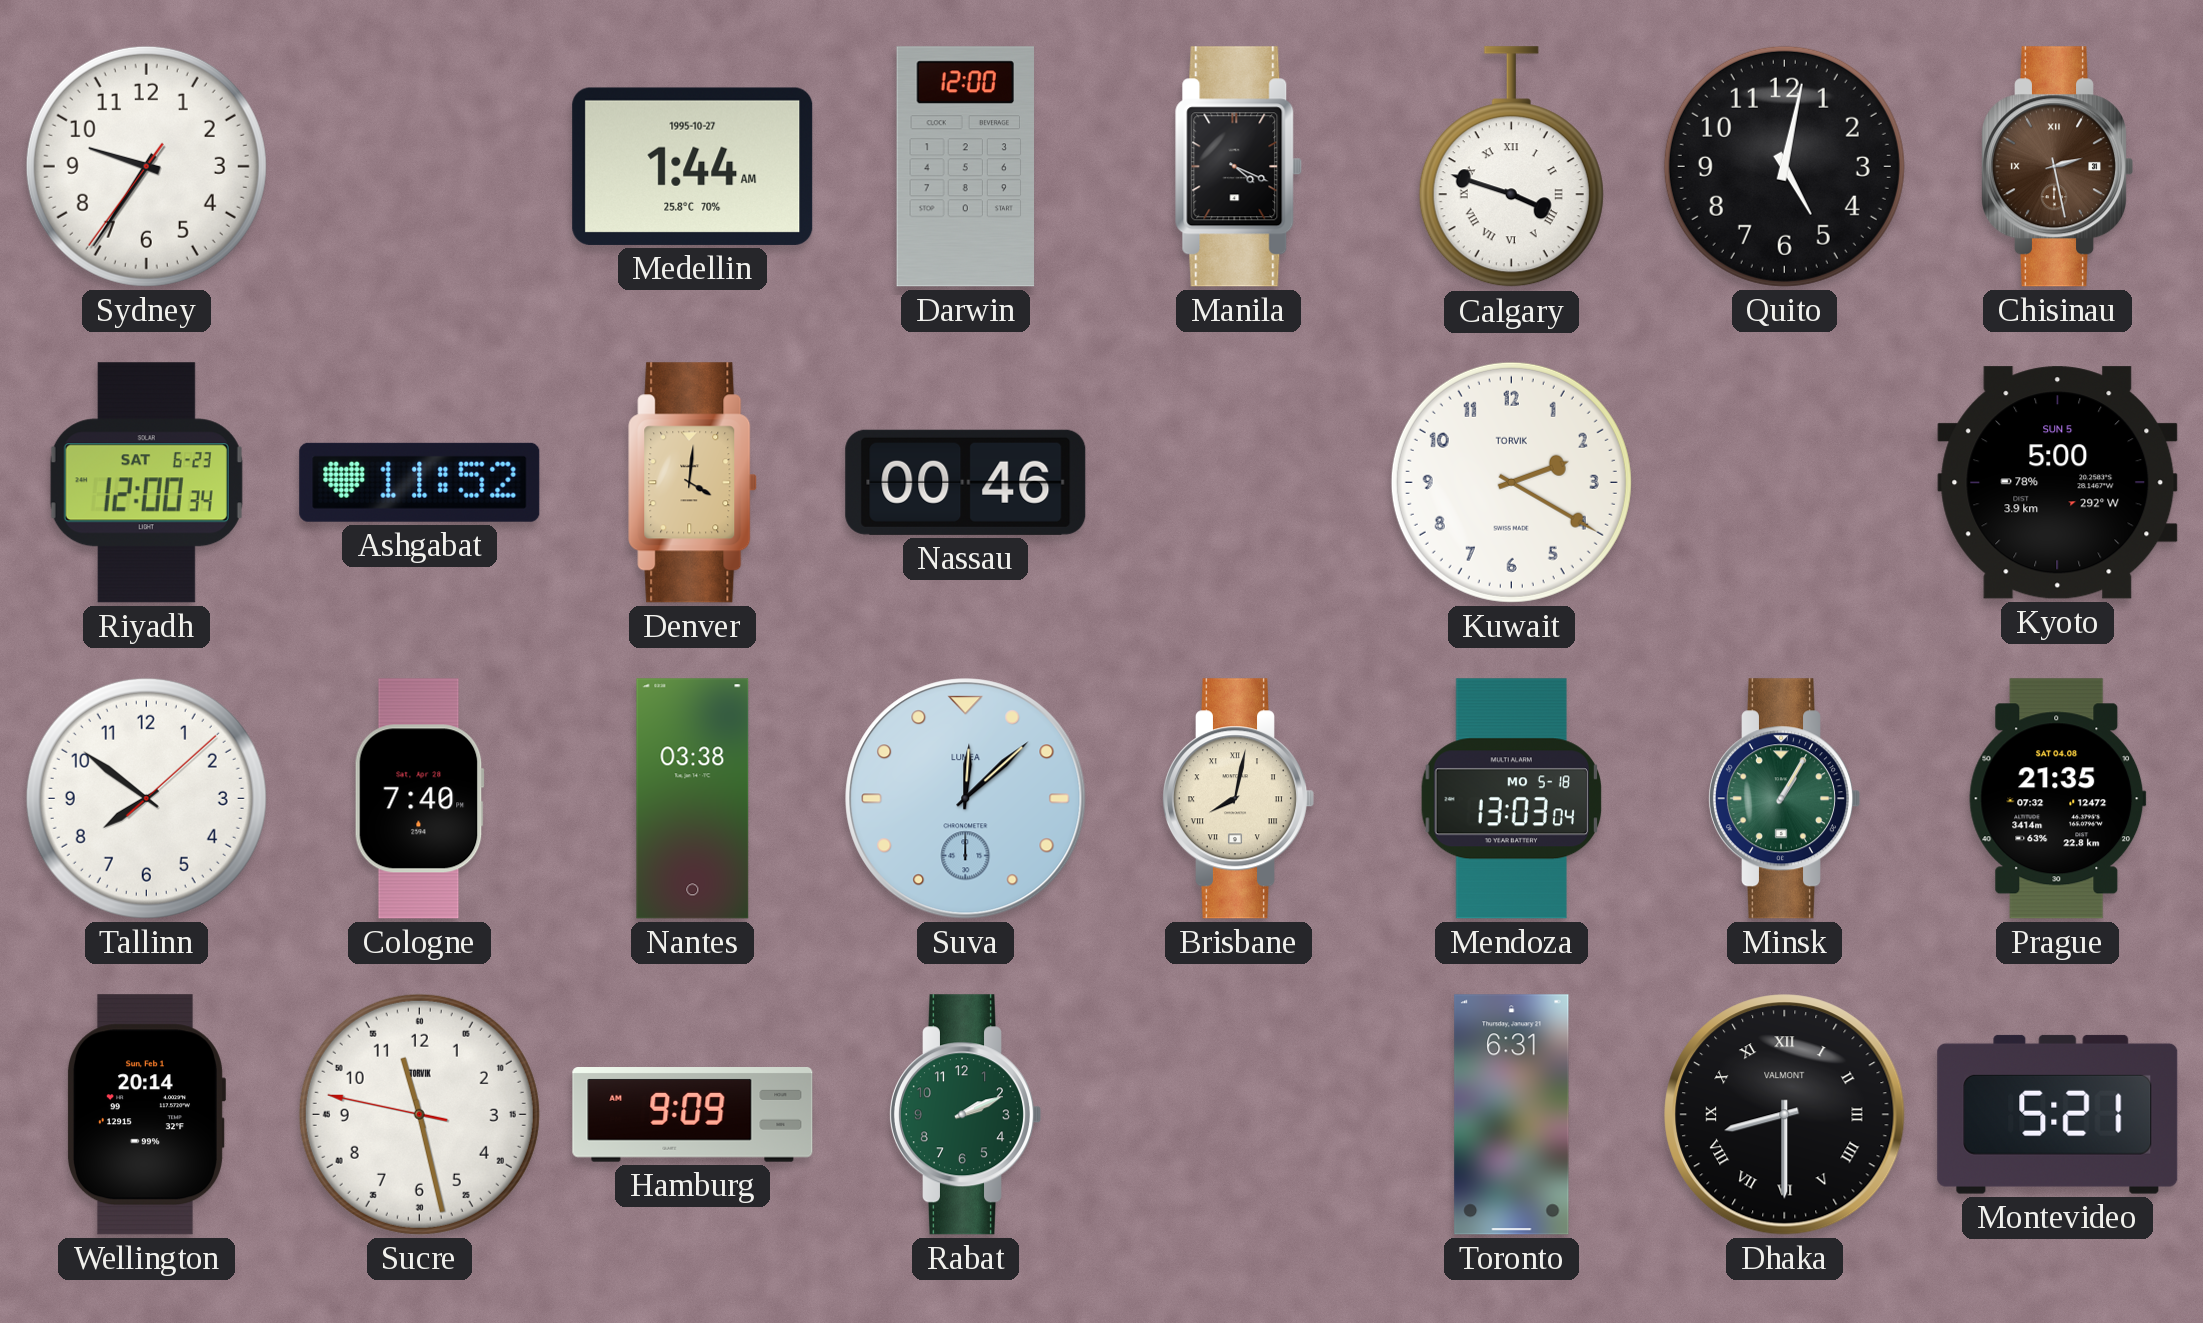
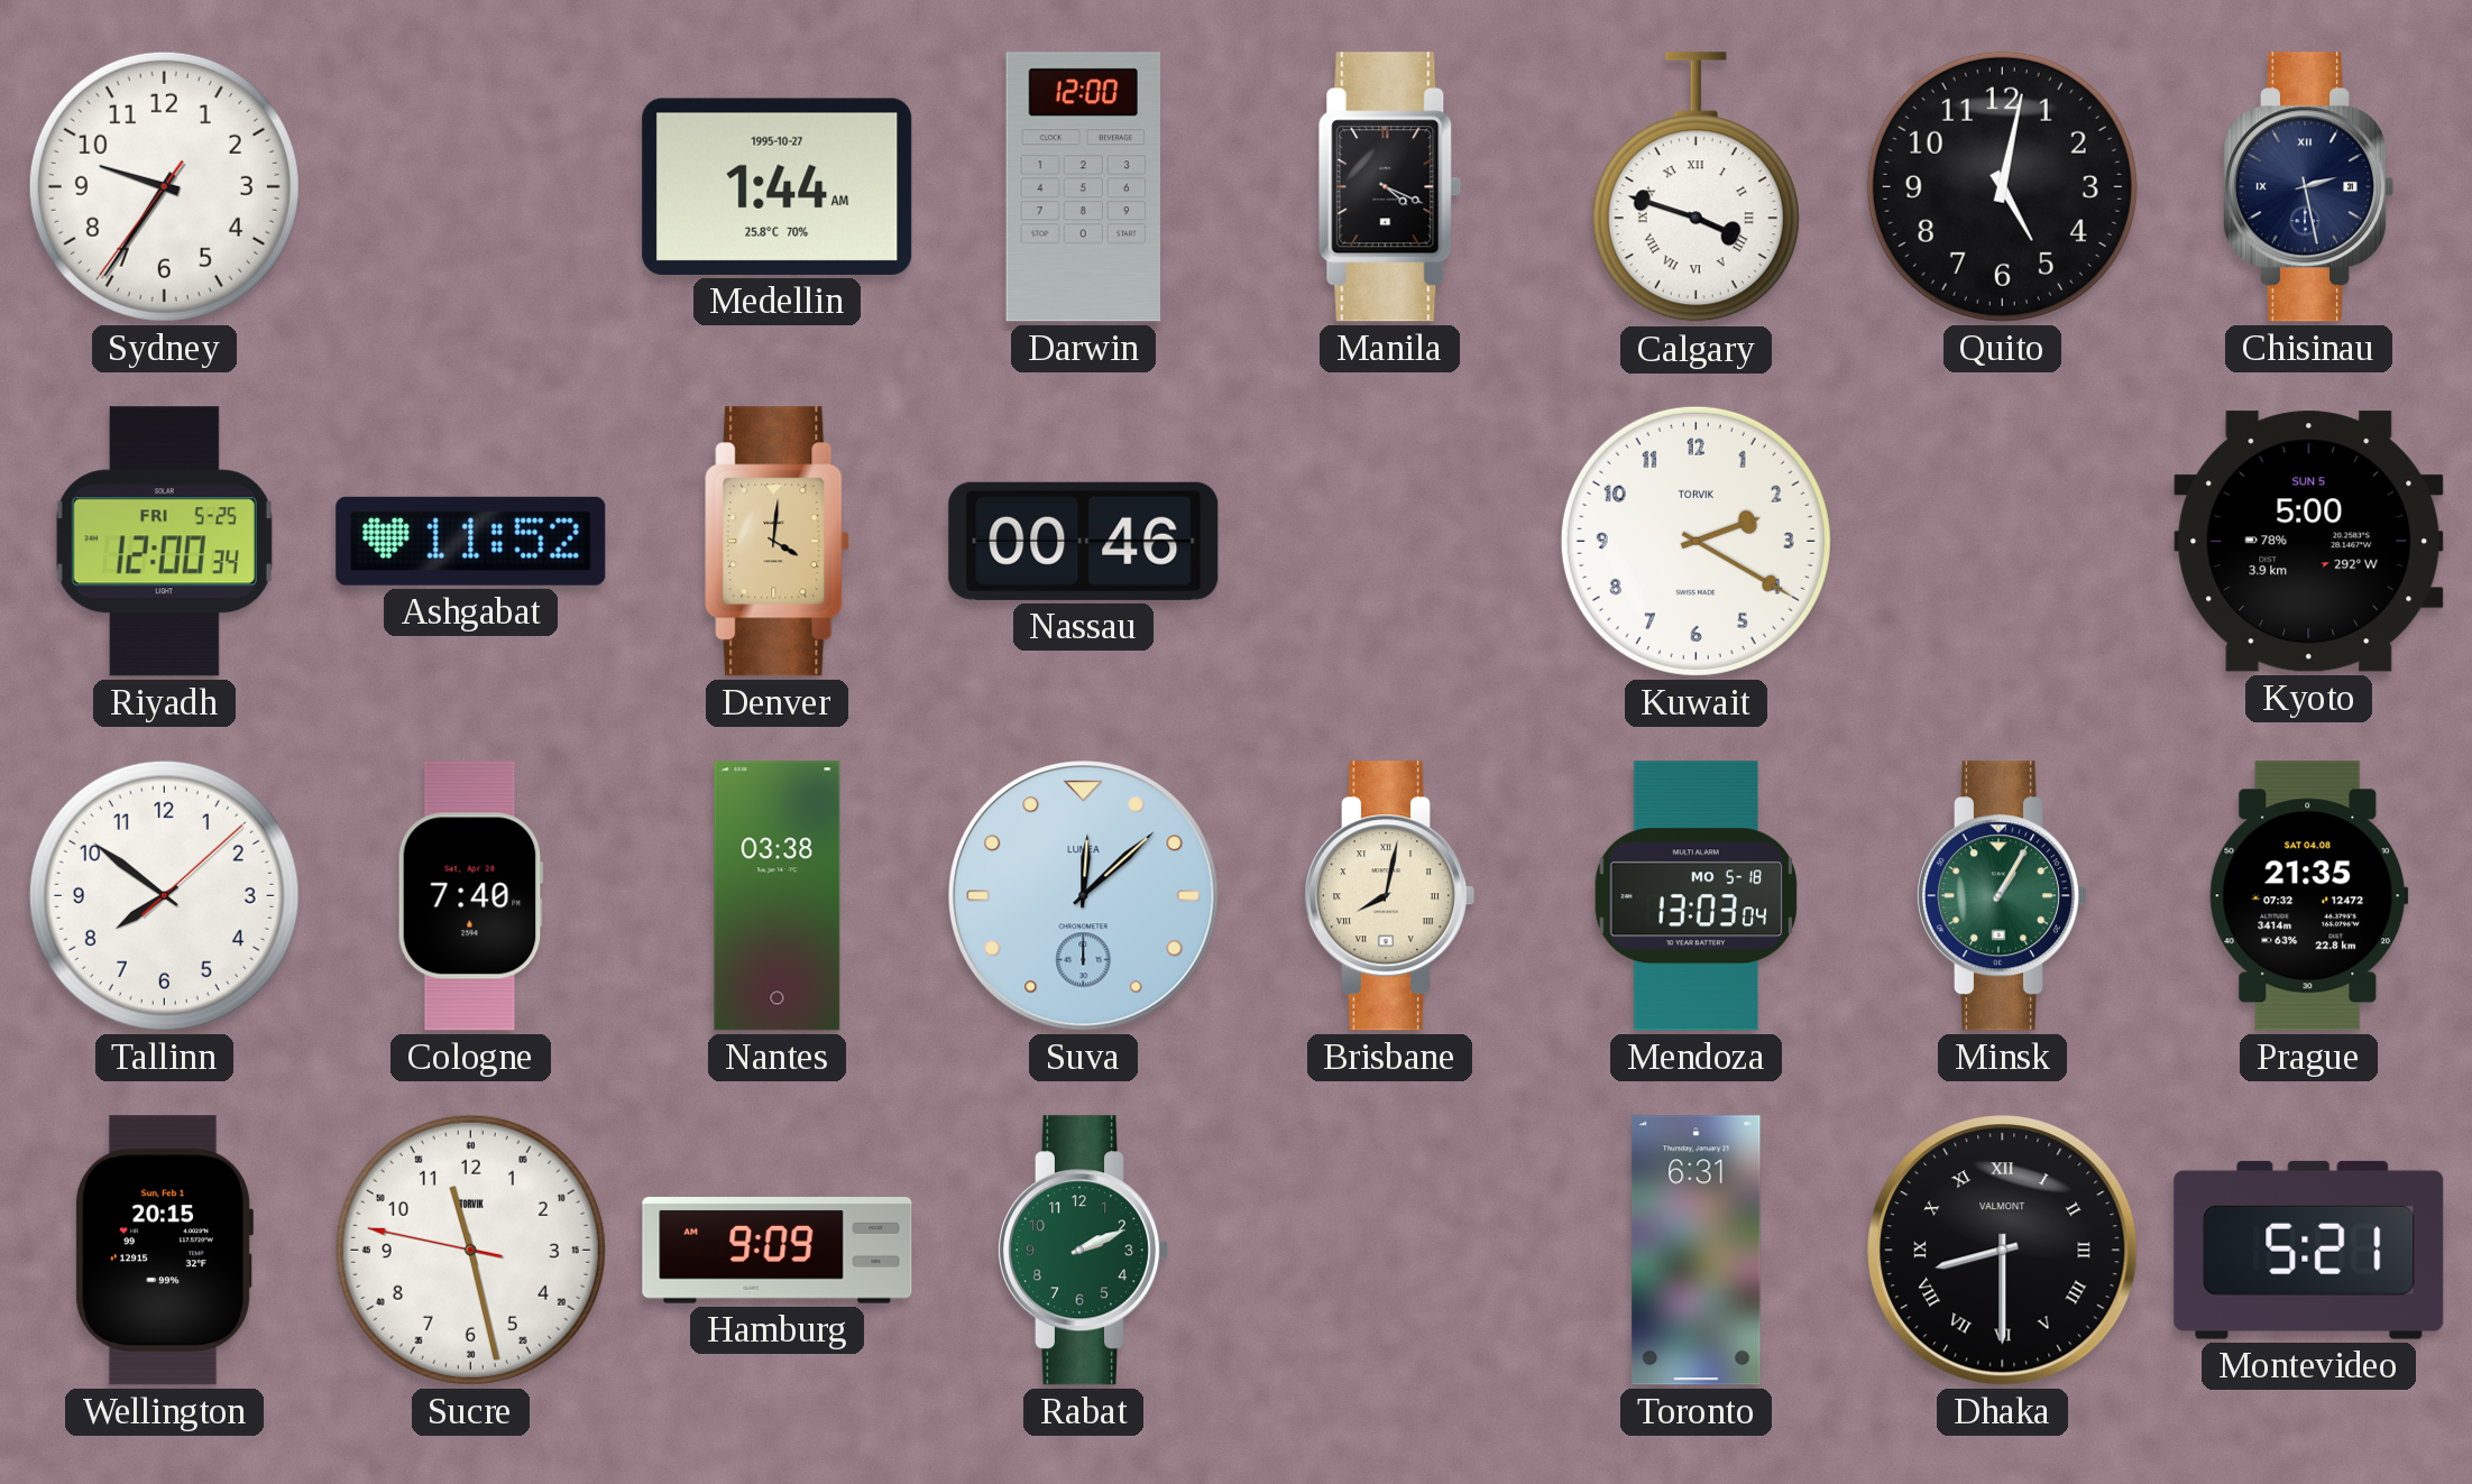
Chisinau dial: brown -> navy
Riyadh date: SAT 6-23 -> FRI 5-25
Wellington: 20:14 -> 20:15
